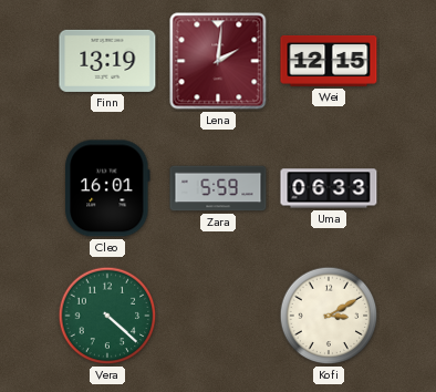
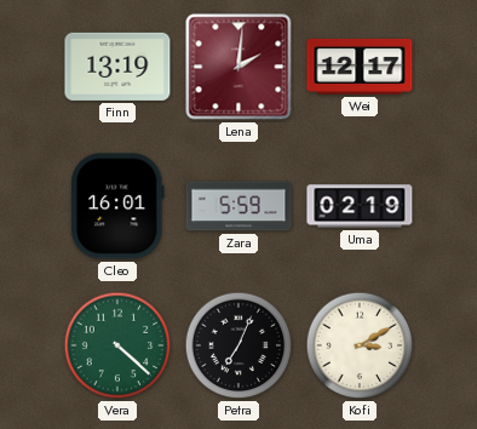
Wei: 12:15 -> 12:17
Uma: 06:33 -> 02:19
Petra: none -> 7:04
